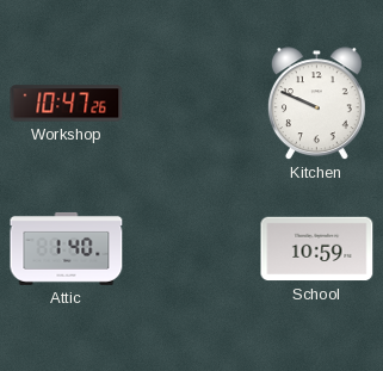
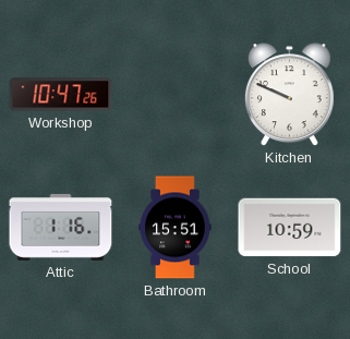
Attic: 1:40 -> 1:16
Bathroom: none -> 15:51
